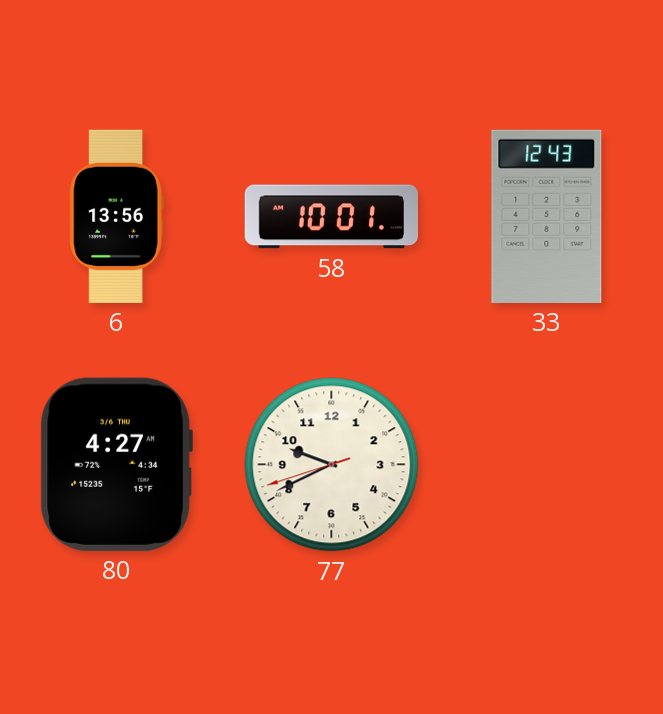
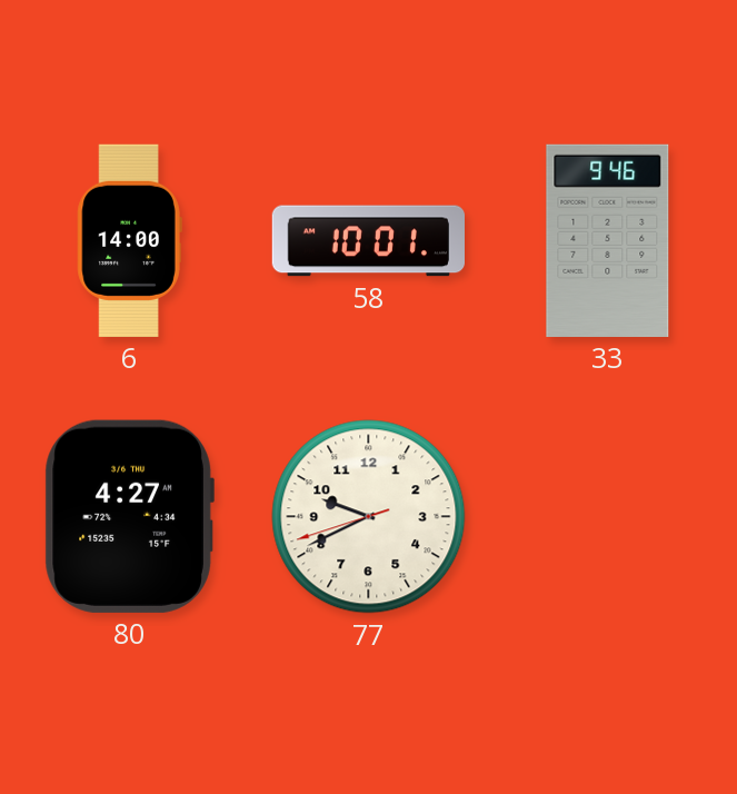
6: 13:56 -> 14:00
33: 12:43 -> 9:46
